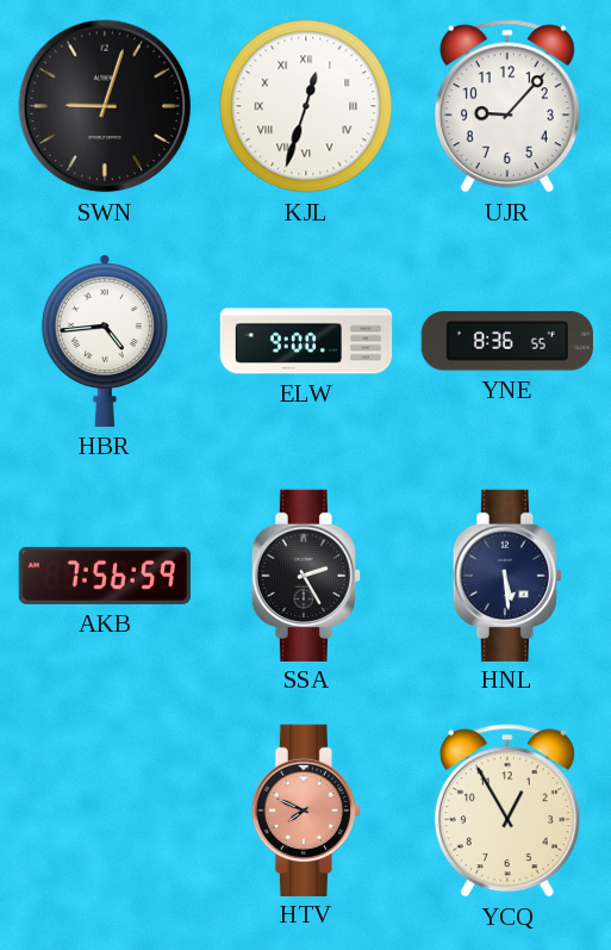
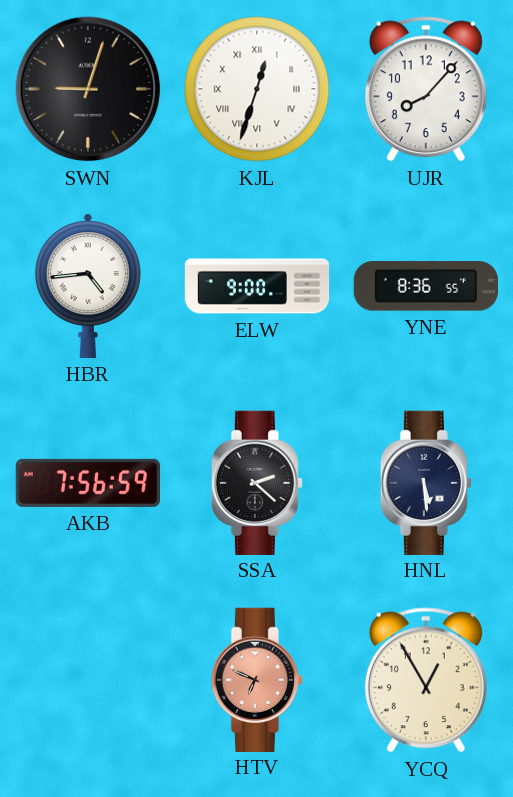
UJR: 9:07 -> 8:07
SSA: 2:25 -> 2:22
HTV: 7:49 -> 6:49
